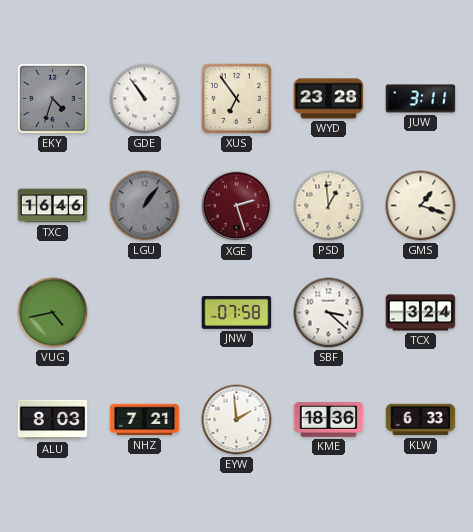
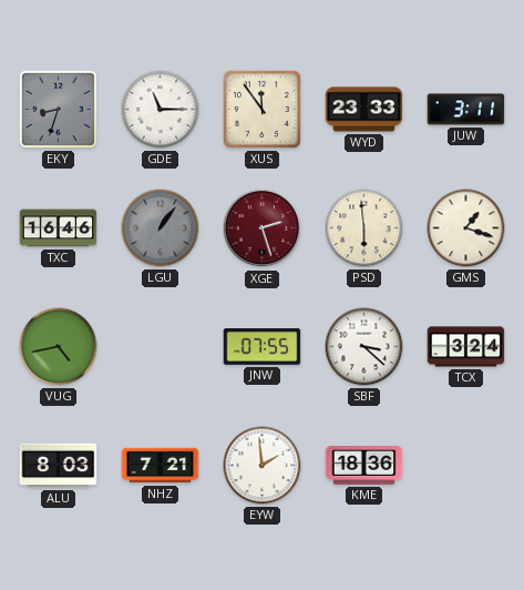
EKY: 4:33 -> 8:33
GDE: 10:54 -> 11:15
XUS: 6:54 -> 11:54
WYD: 23:28 -> 23:33
PSD: 12:59 -> 5:59
JNW: 07:58 -> 07:55
KLW: 6:33 -> none
